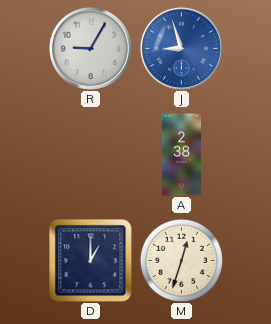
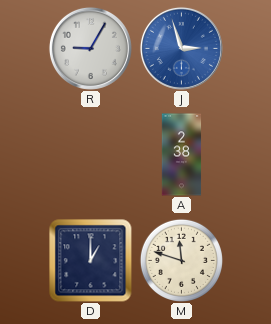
J: 8:57 -> 2:57
M: 12:33 -> 11:48
